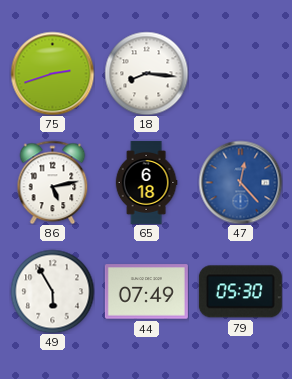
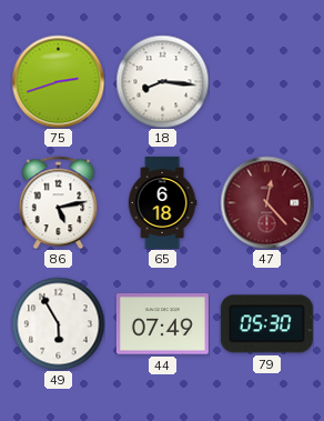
47 dial: blue -> burgundy
